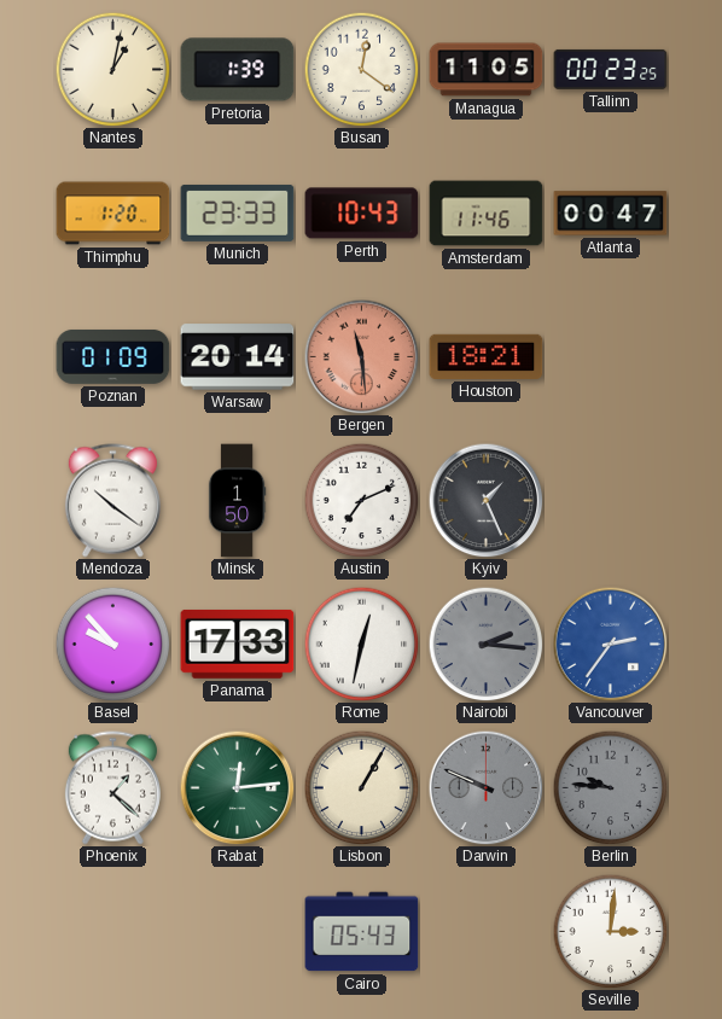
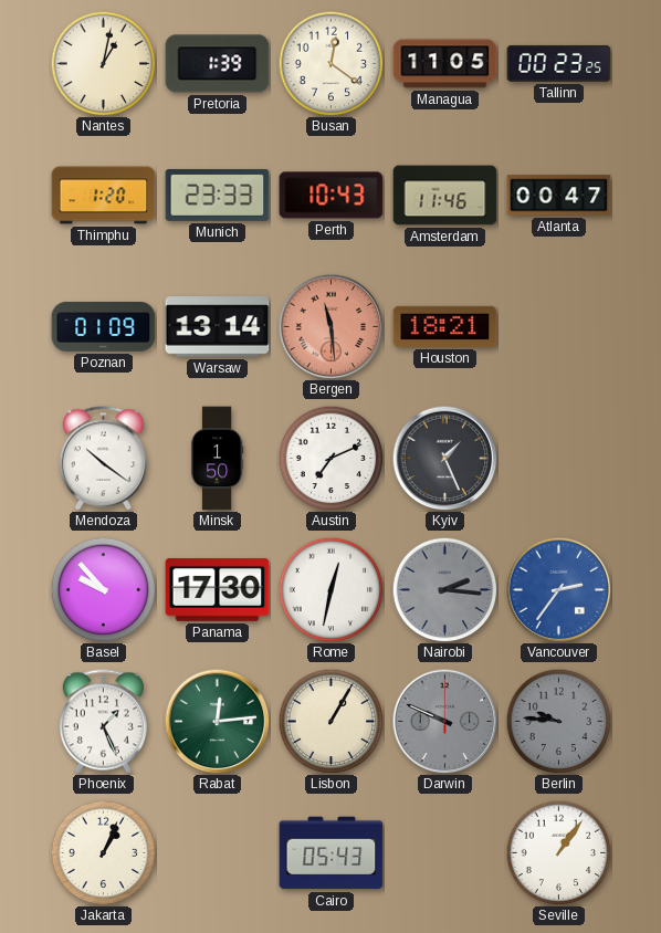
Warsaw: 20:14 -> 13:14
Panama: 17:33 -> 17:30
Phoenix: 1:22 -> 1:26
Jakarta: none -> 1:04
Seville: 3:01 -> 1:06
